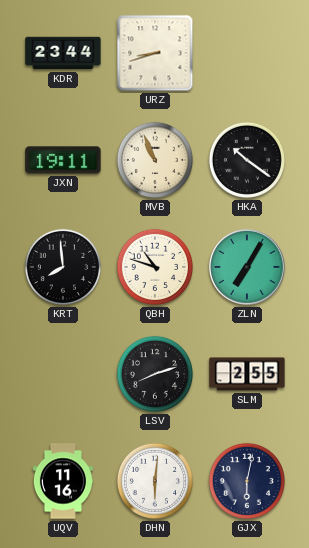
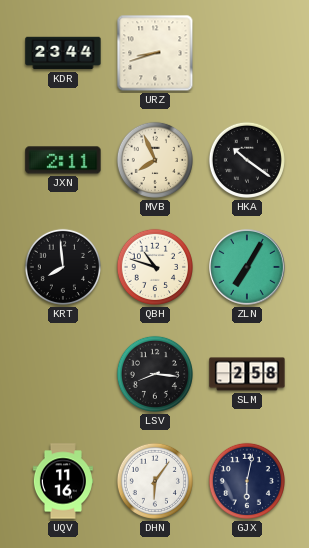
JXN: 19:11 -> 2:11
MVB: 10:56 -> 7:56
LSV: 8:12 -> 8:16
SLM: 2:55 -> 2:58
DHN: 6:01 -> 6:06
